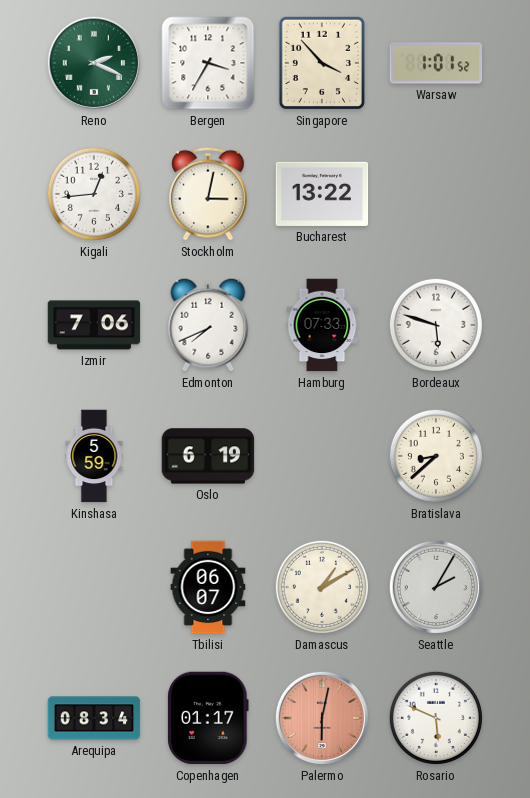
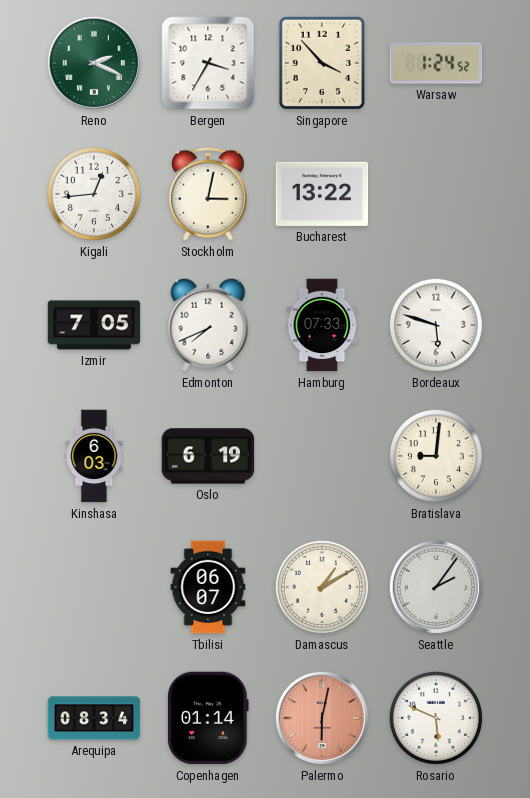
Warsaw: 1:01 -> 1:24
Izmir: 7:06 -> 7:05
Kinshasa: 5:59 -> 6:03
Bratislava: 8:38 -> 9:01
Seattle: 2:05 -> 2:06
Copenhagen: 01:17 -> 01:14
